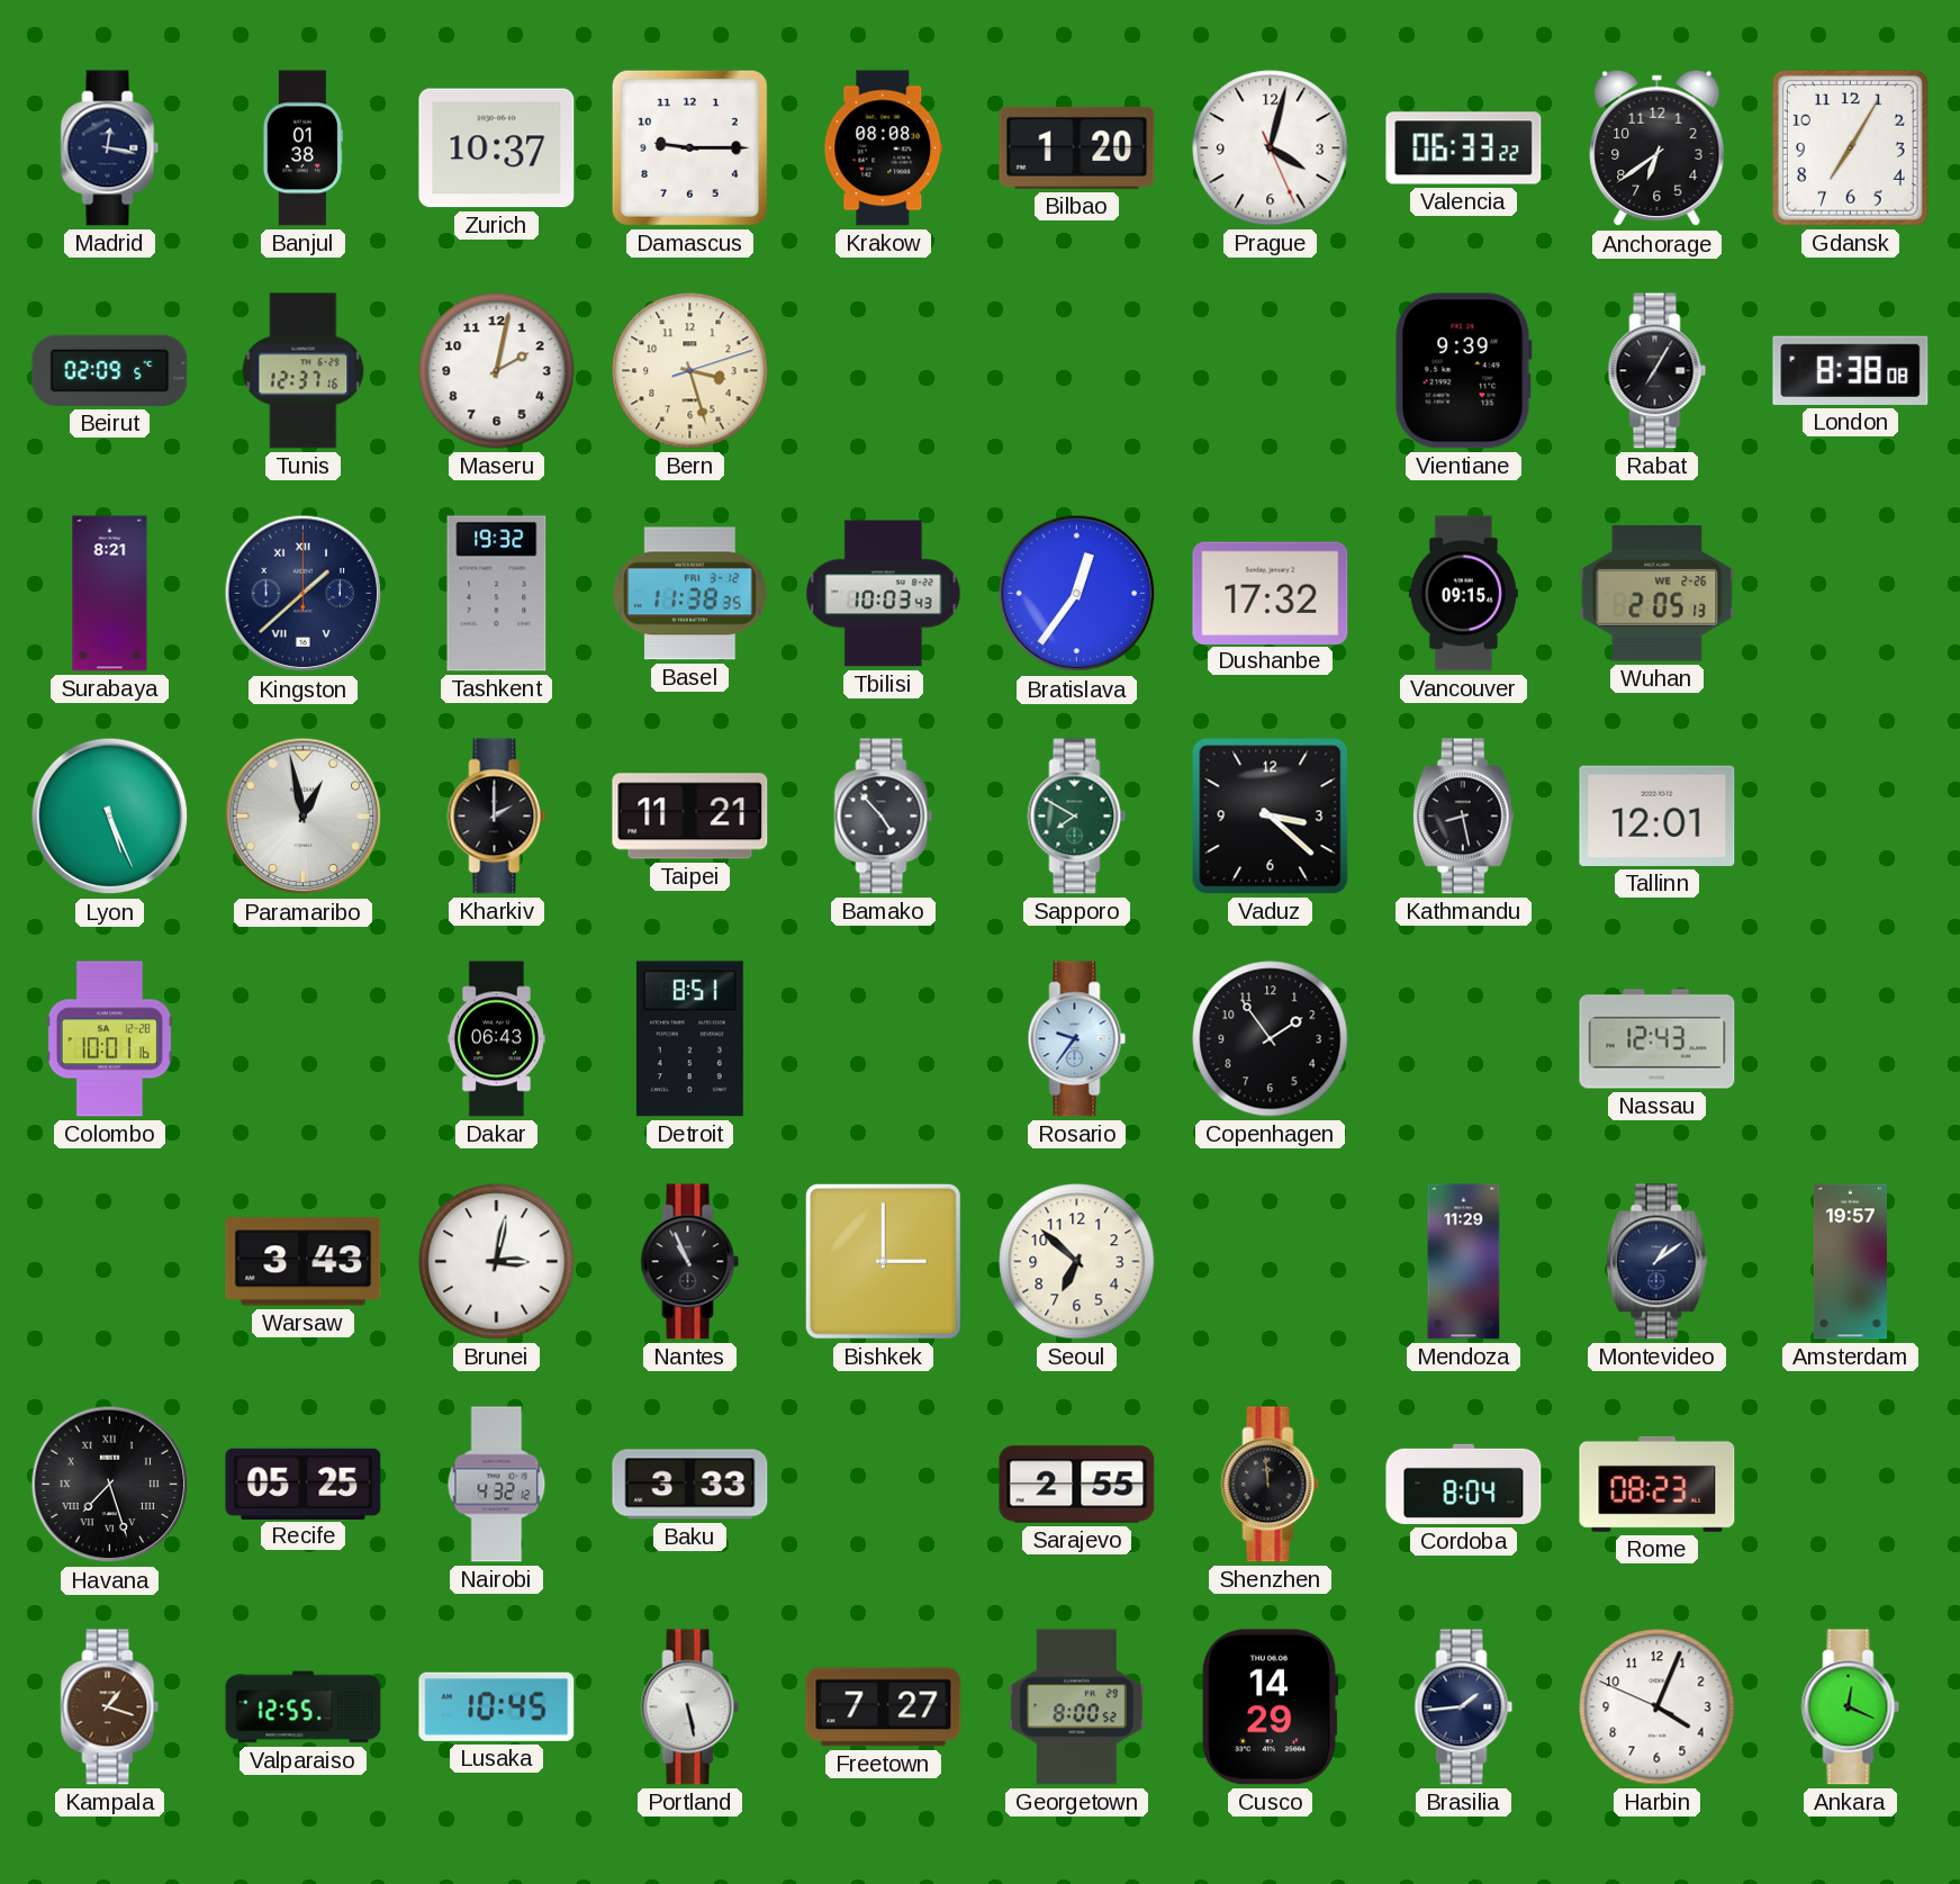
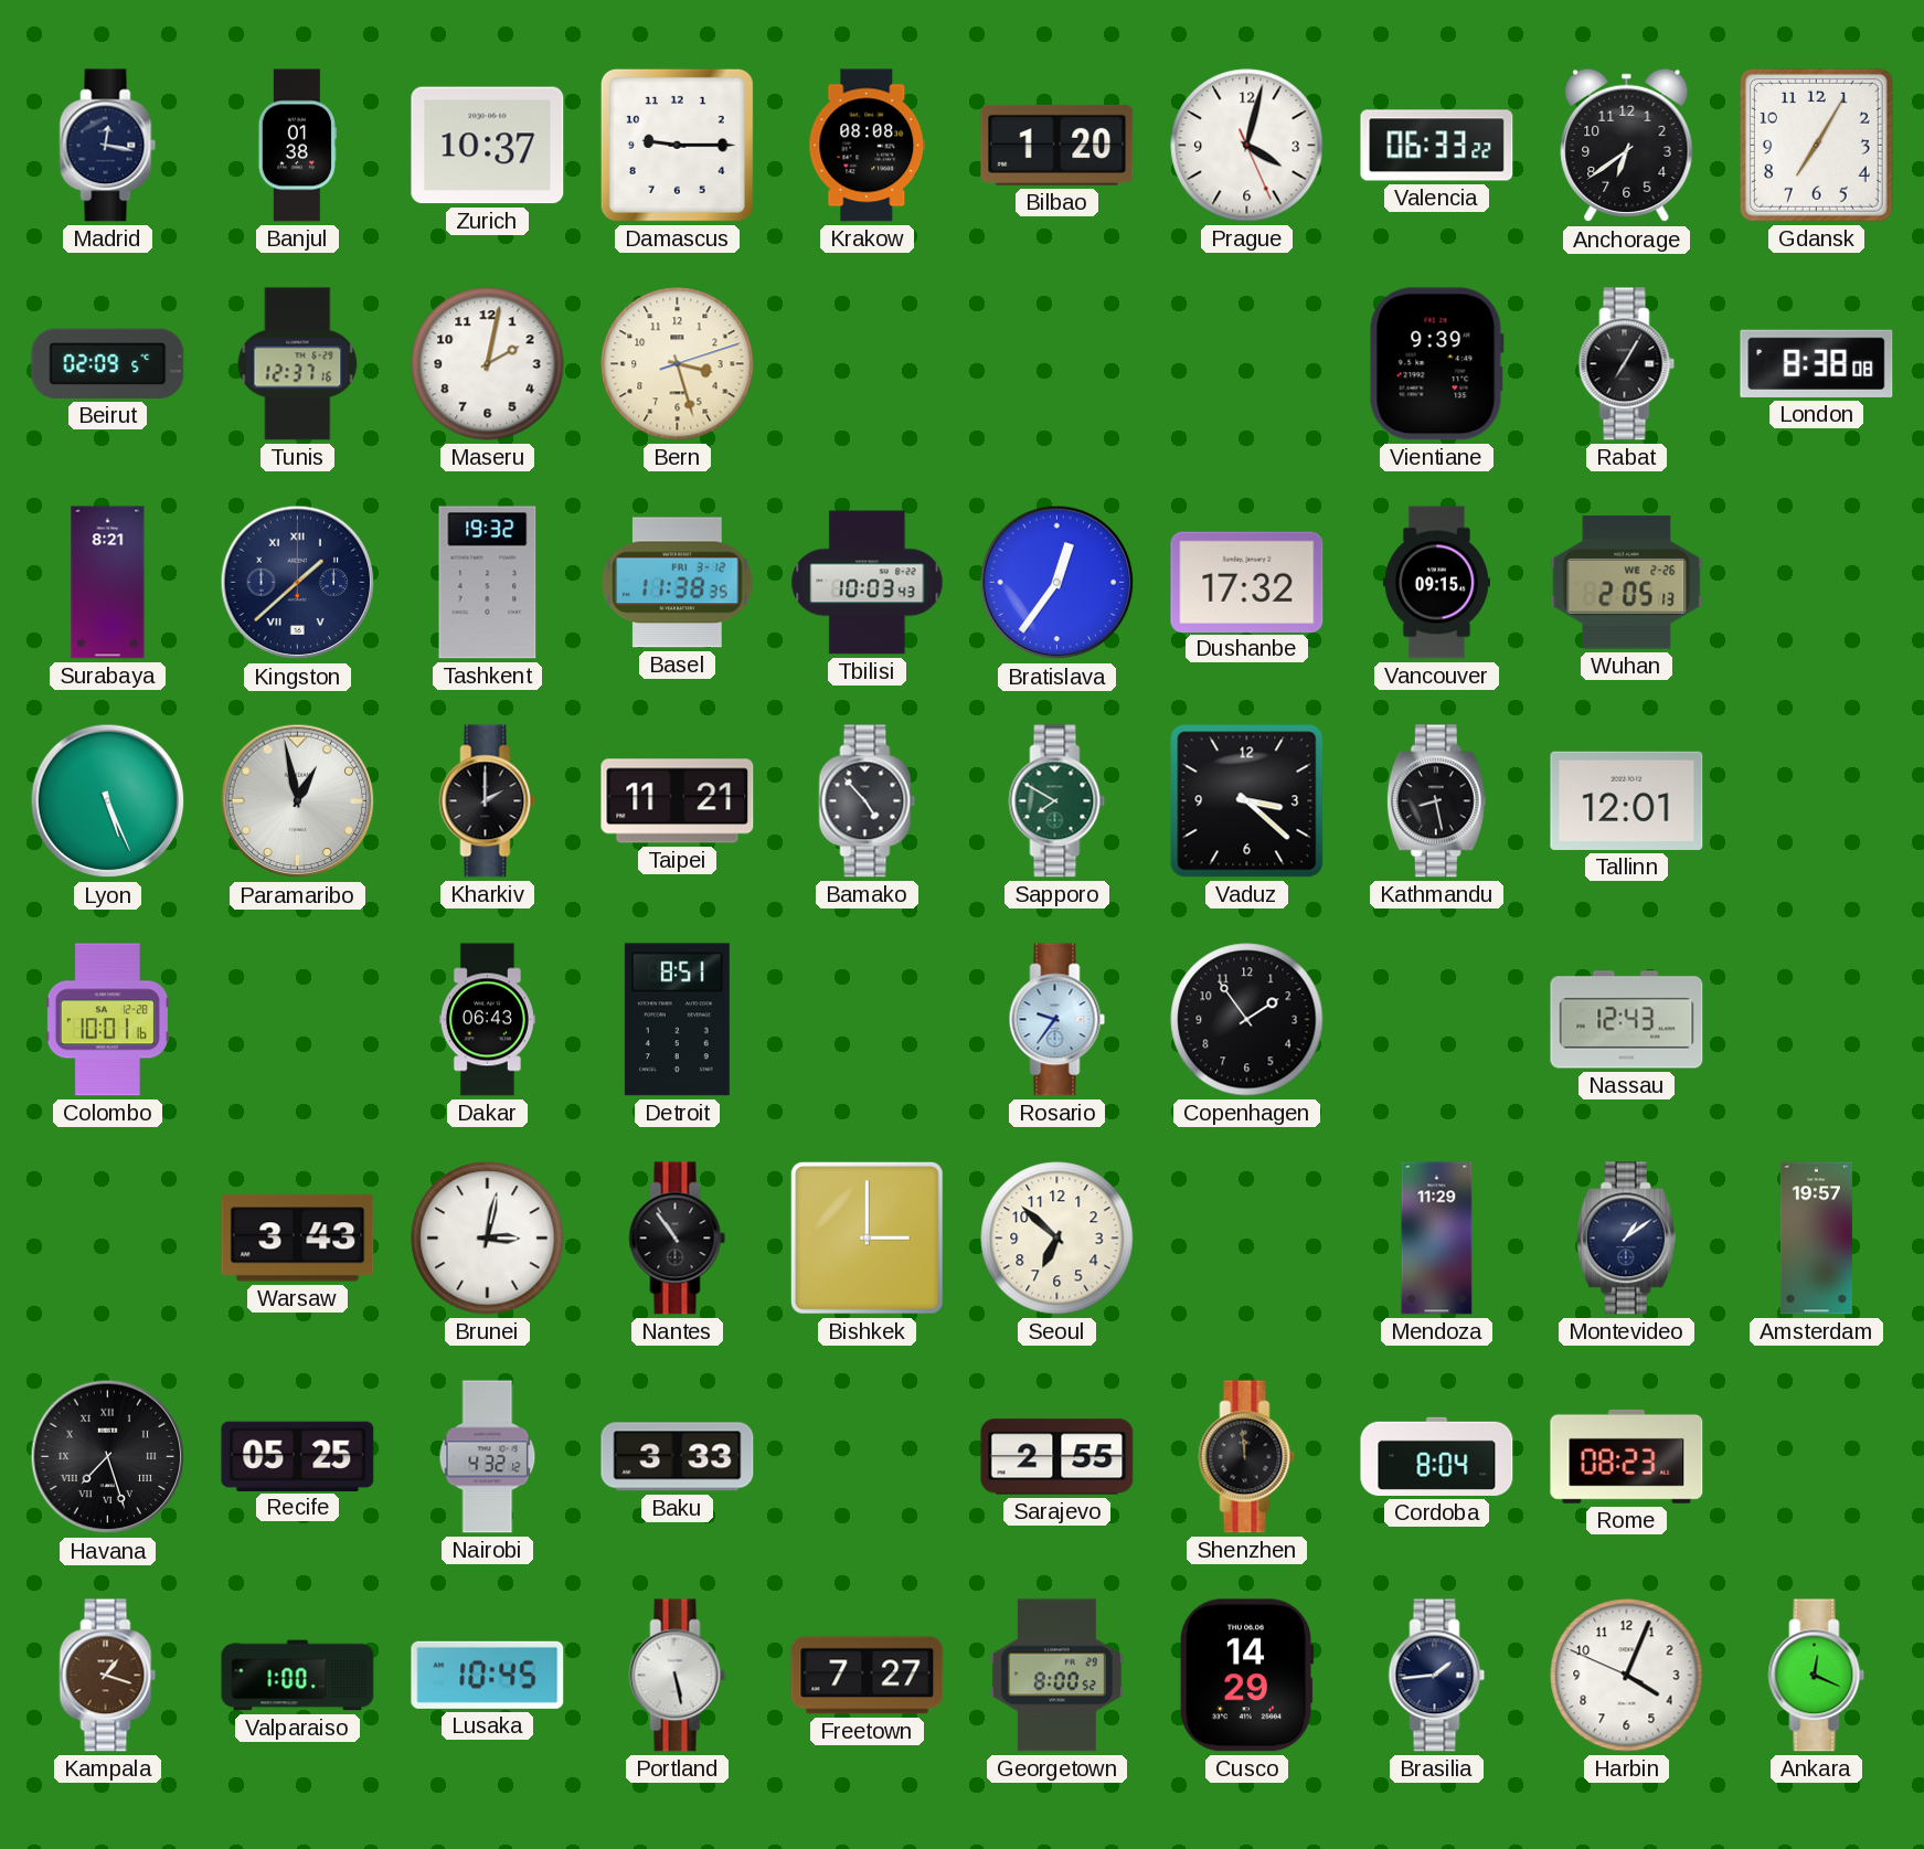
Nantes: 10:56 -> 10:54
Valparaiso: 12:55 -> 1:00
